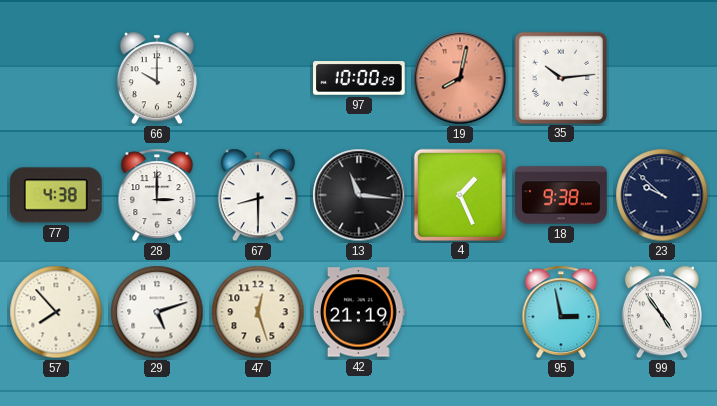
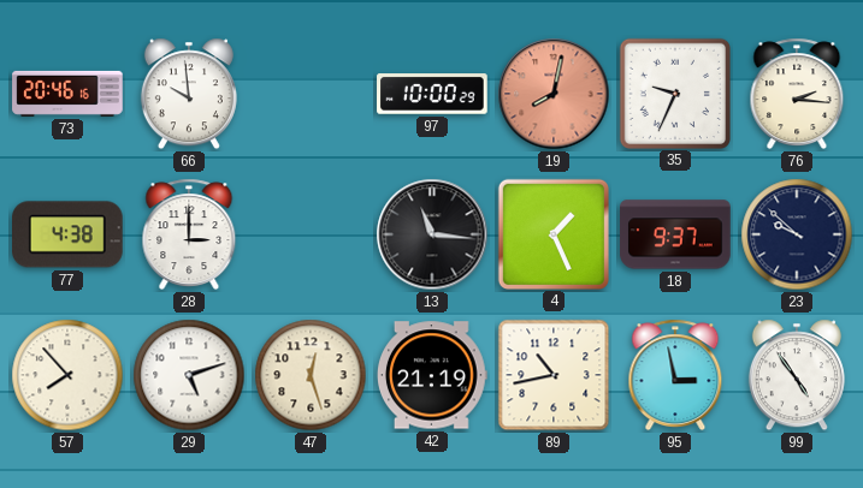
73: none -> 20:46
66: 10:00 -> 9:59
35: 10:14 -> 9:34
76: none -> 2:16
67: 8:30 -> none
18: 9:38 -> 9:37
89: none -> 10:43
